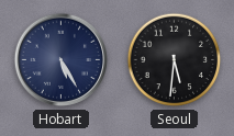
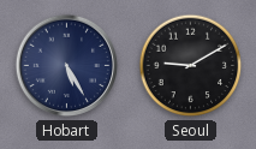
Seoul: 5:31 -> 9:10
